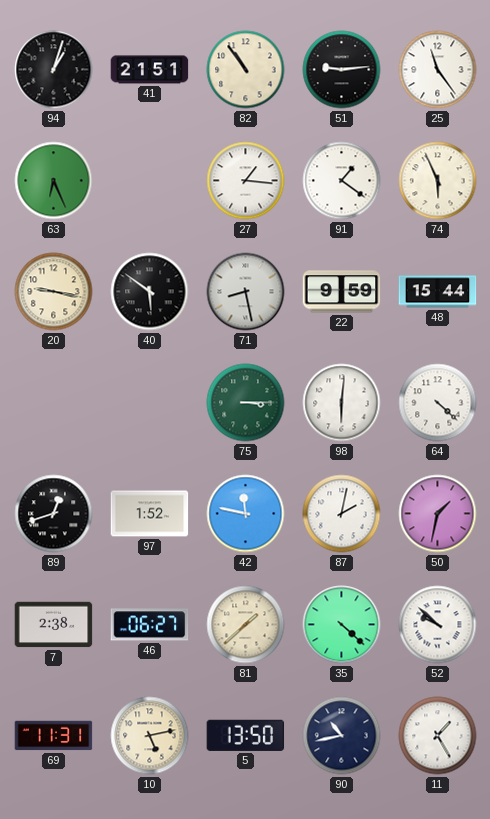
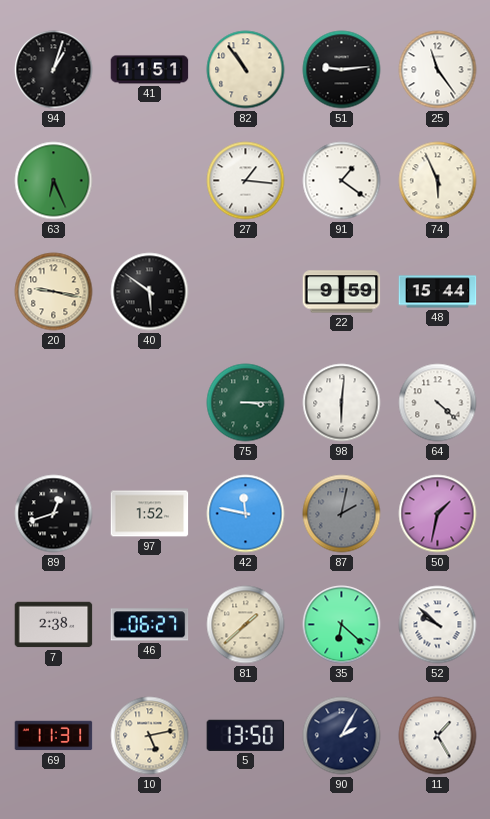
41: 21:51 -> 11:51
71: 8:28 -> none
87 dial: white -> grey
35: 4:22 -> 6:22
90: 10:43 -> 2:05
